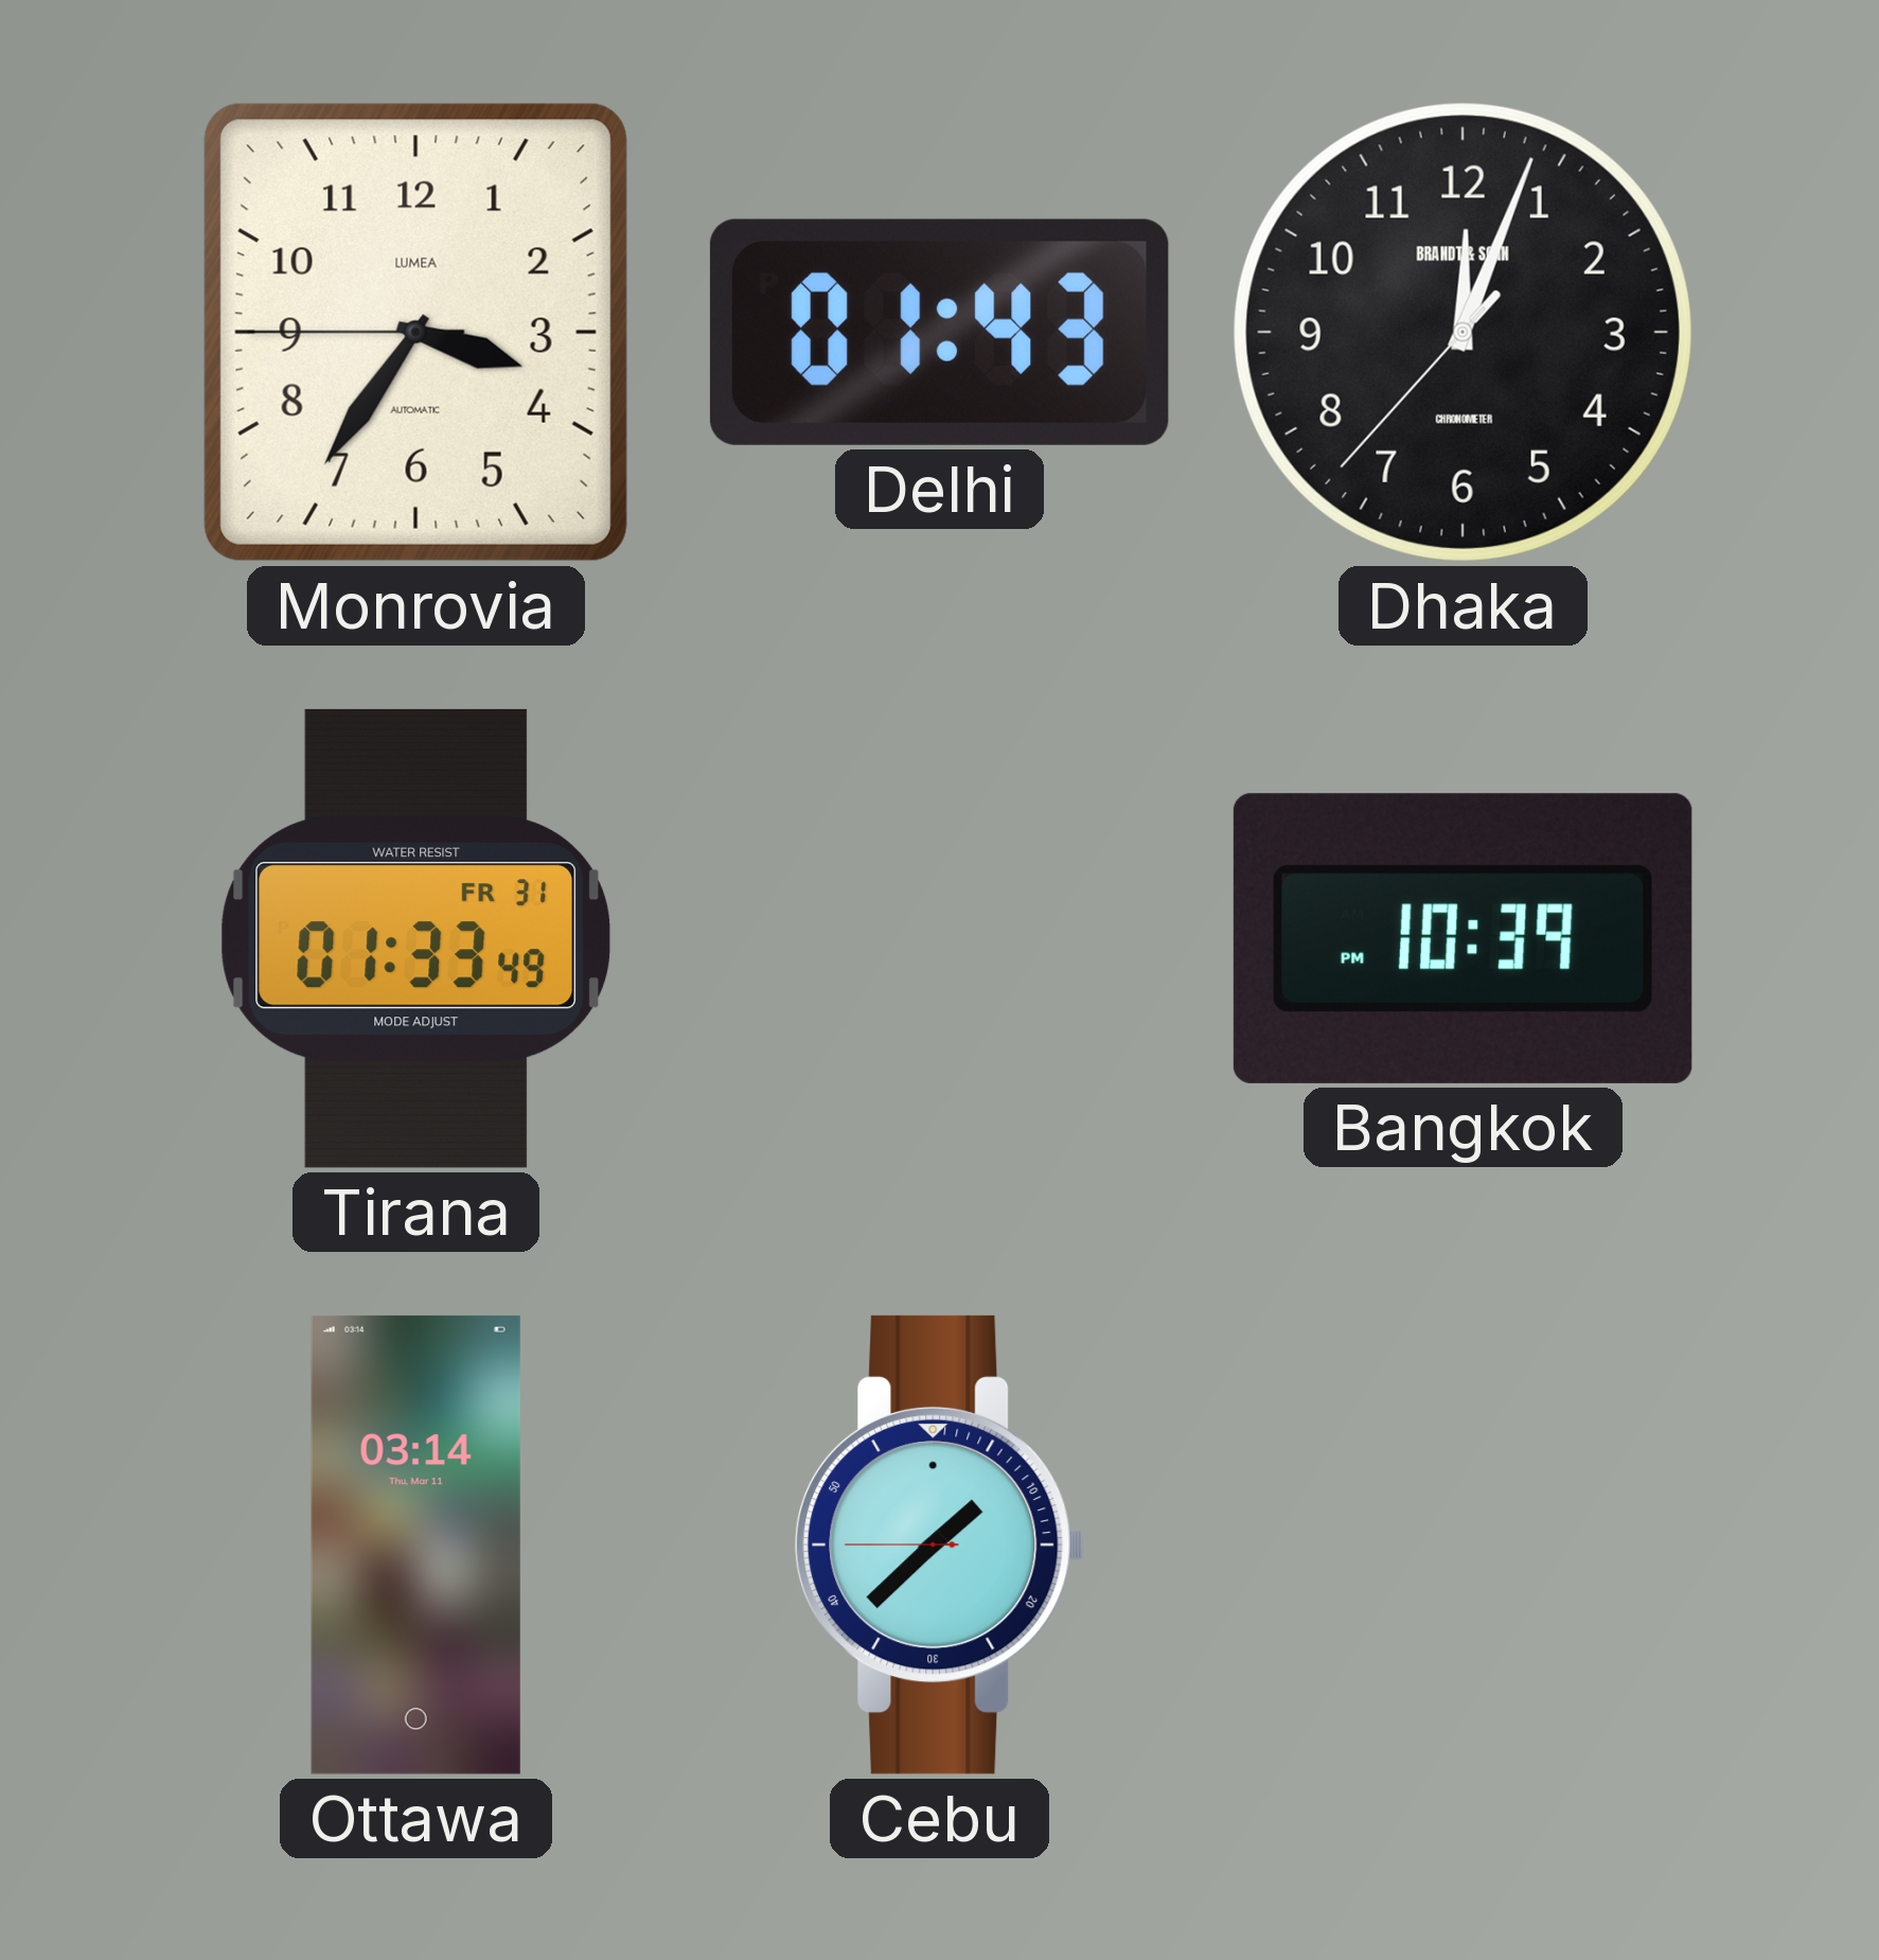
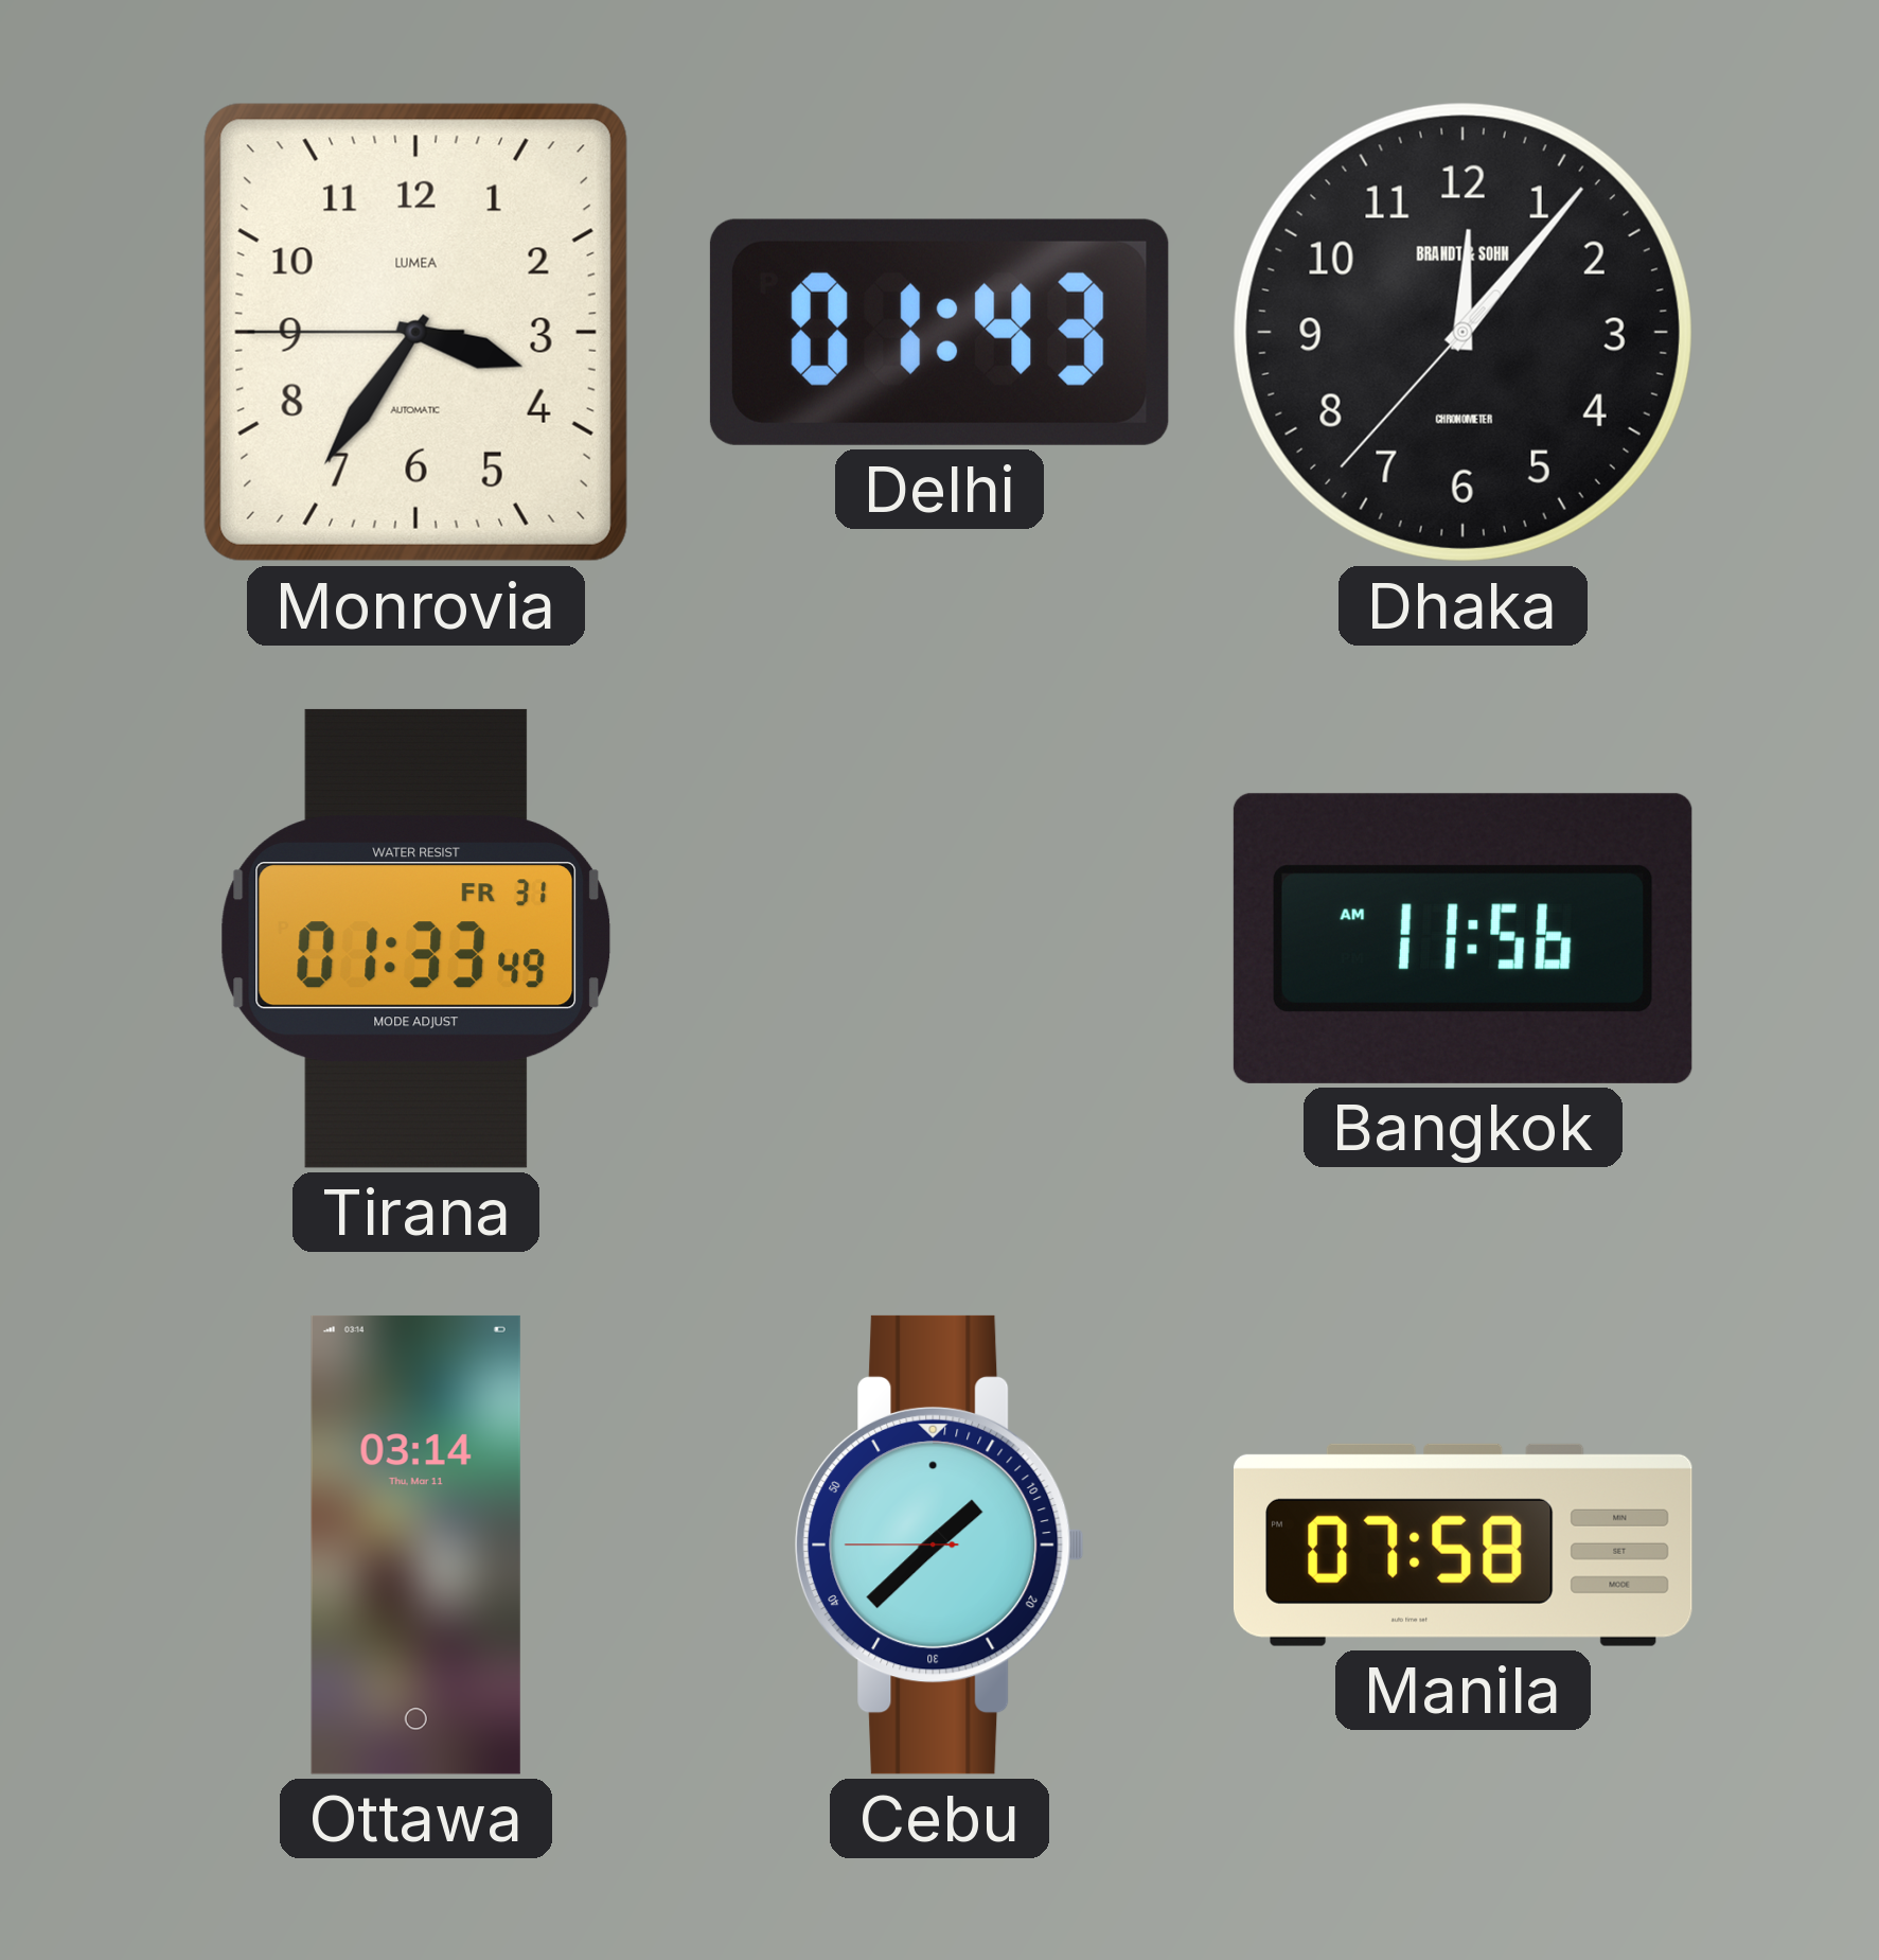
Dhaka: 12:03 -> 12:06
Bangkok: 10:39 -> 11:56
Manila: none -> 07:58
